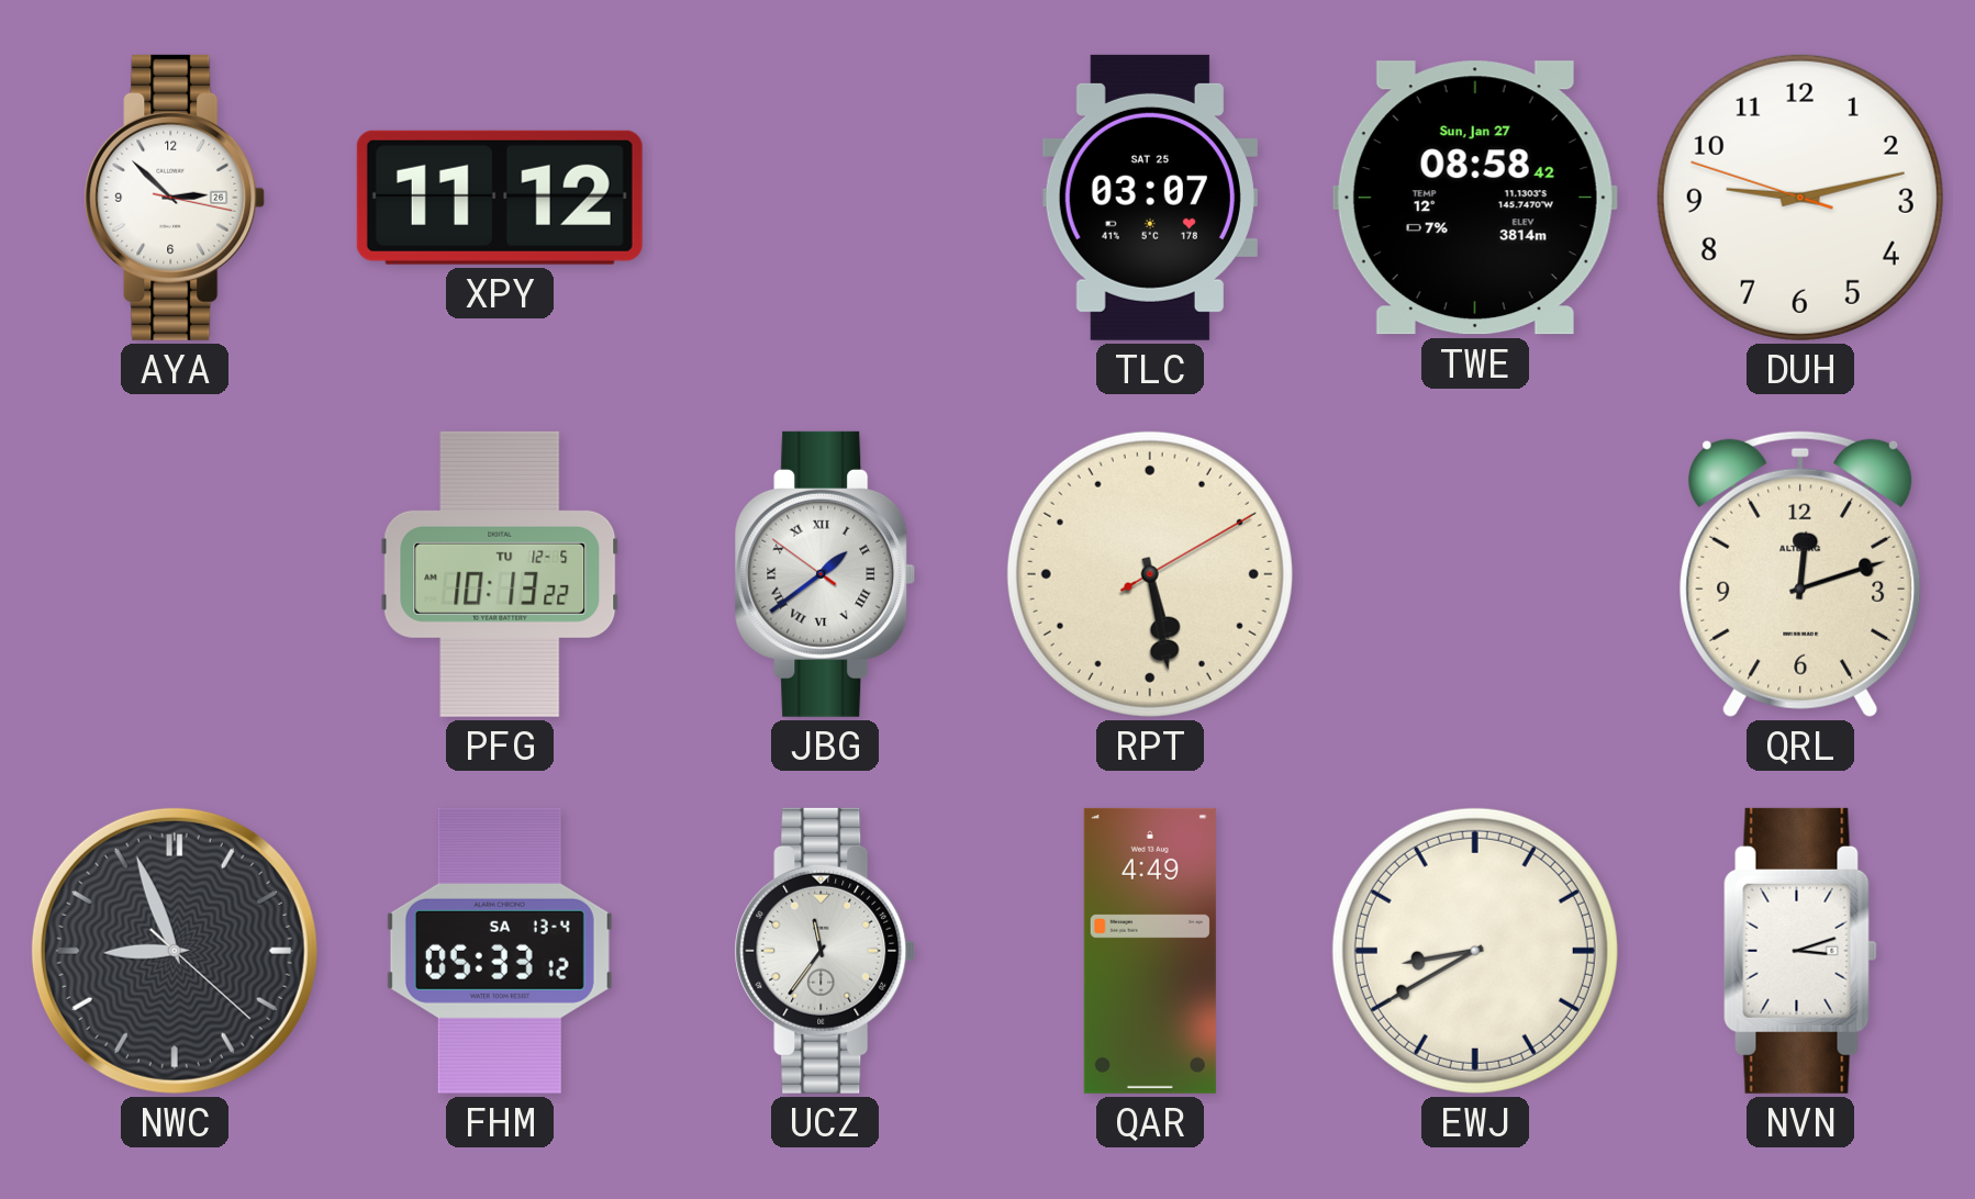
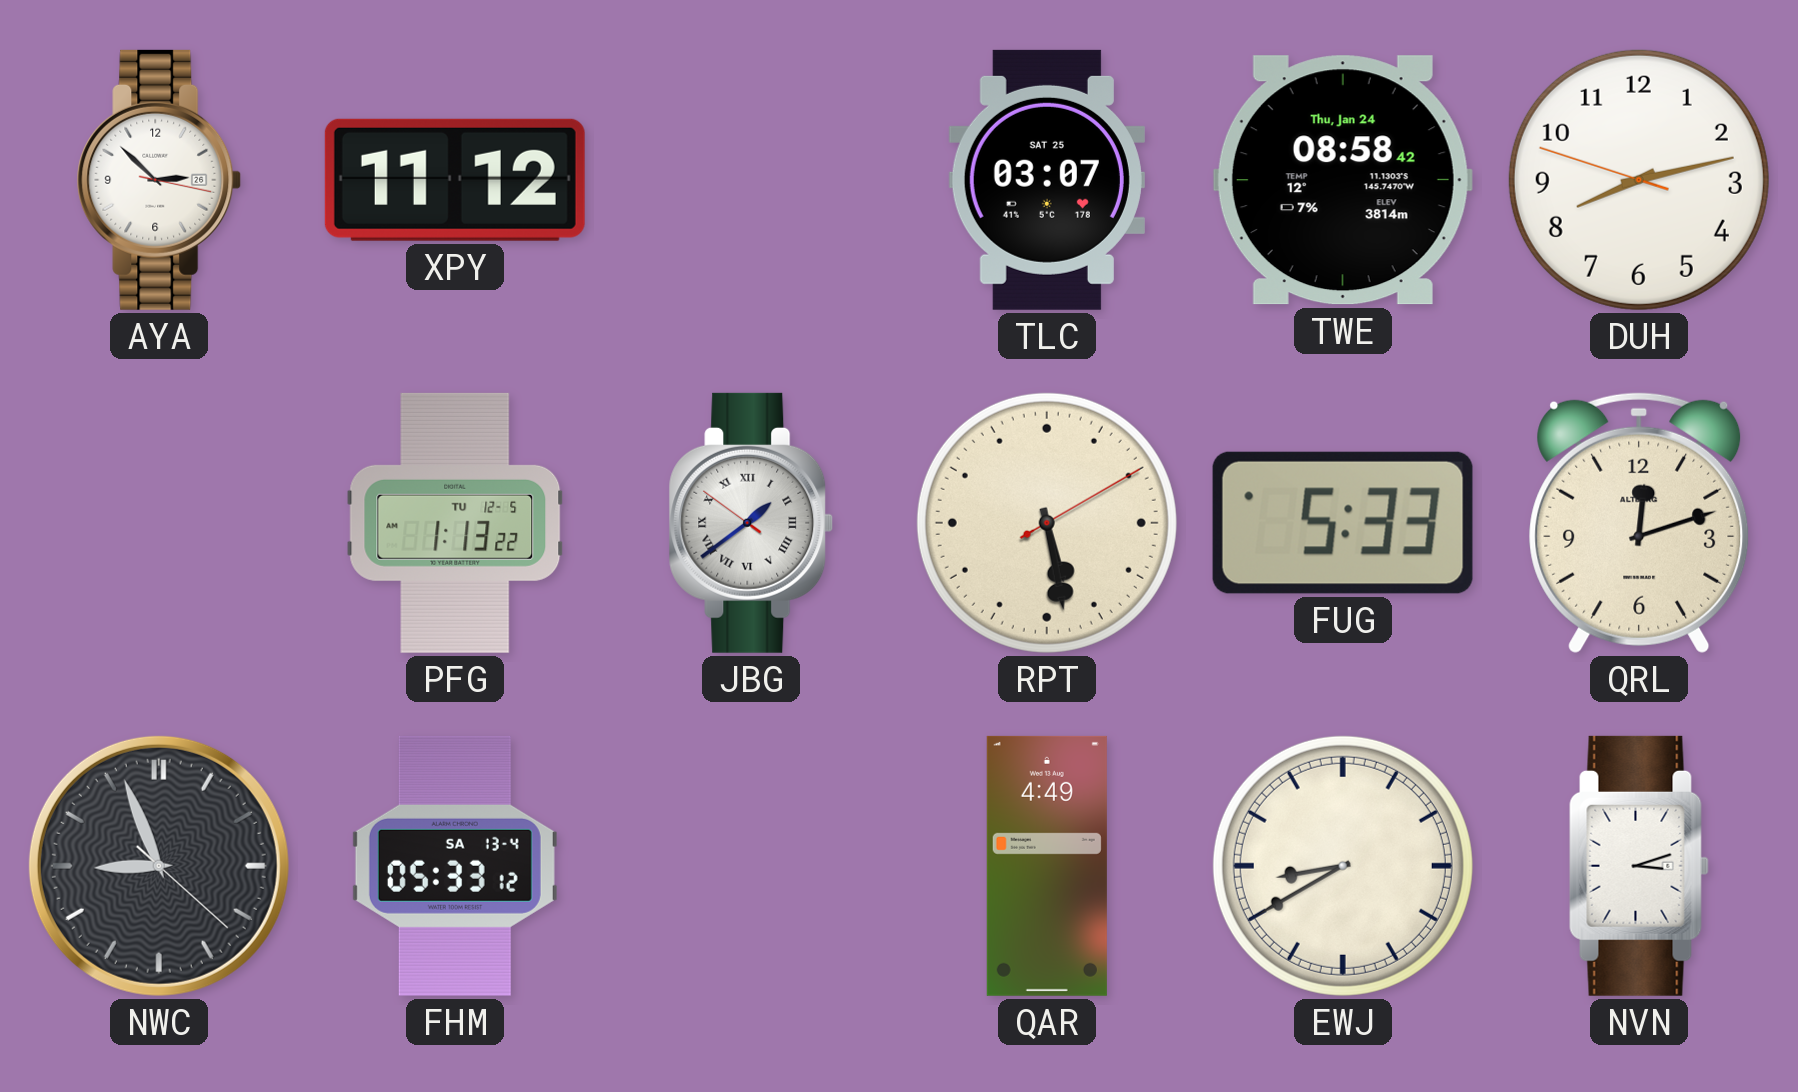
TWE date: Sun, Jan 27 -> Thu, Jan 24
DUH: 9:12 -> 8:12
PFG: 10:13 -> 1:13
FUG: none -> 5:33
UCZ: 11:36 -> none
